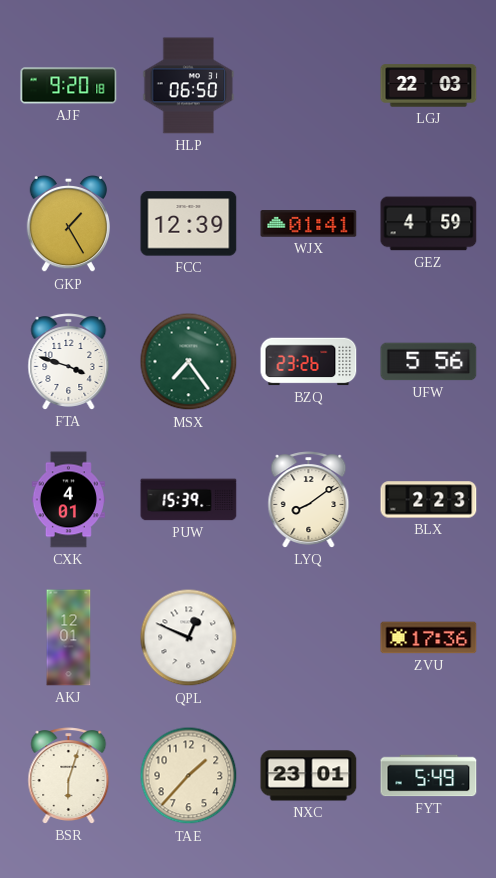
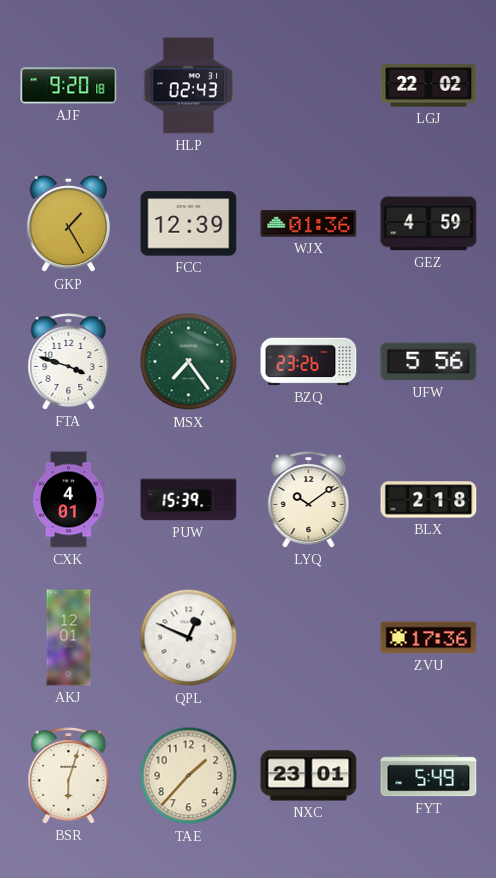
HLP: 06:50 -> 02:43
LGJ: 22:03 -> 22:02
WJX: 01:41 -> 01:36
LYQ: 8:09 -> 10:09
BLX: 2:23 -> 2:18
